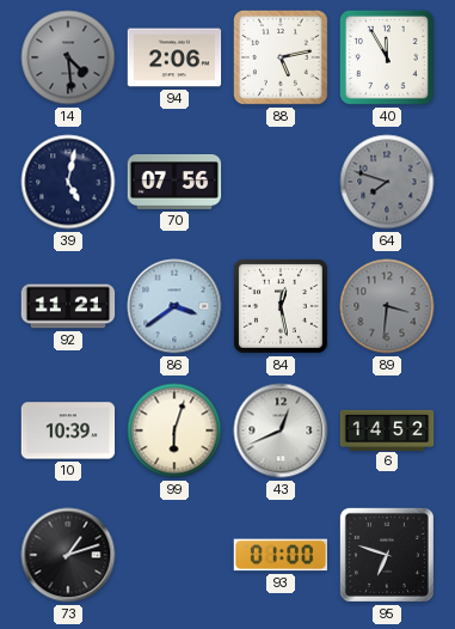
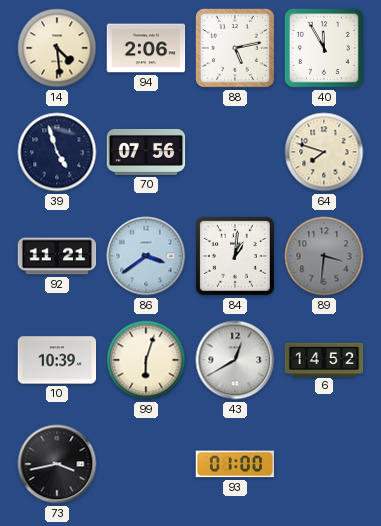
14 dial: grey -> cream
39: 5:02 -> 4:57
64 dial: grey -> cream
84: 12:28 -> 1:01
43: 12:41 -> 12:40
73: 1:12 -> 3:43
95: 6:48 -> none
